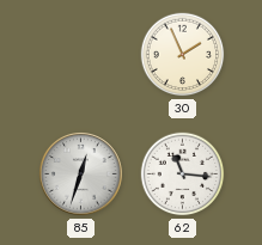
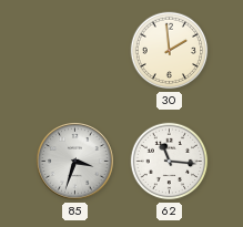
30: 1:56 -> 1:59
85: 12:33 -> 3:33
